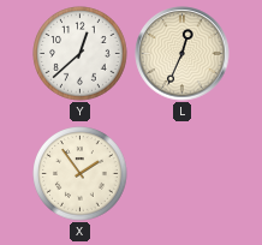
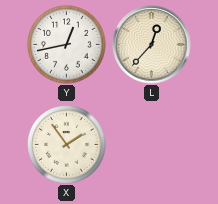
Y: 12:38 -> 12:43
L: 12:34 -> 12:37
